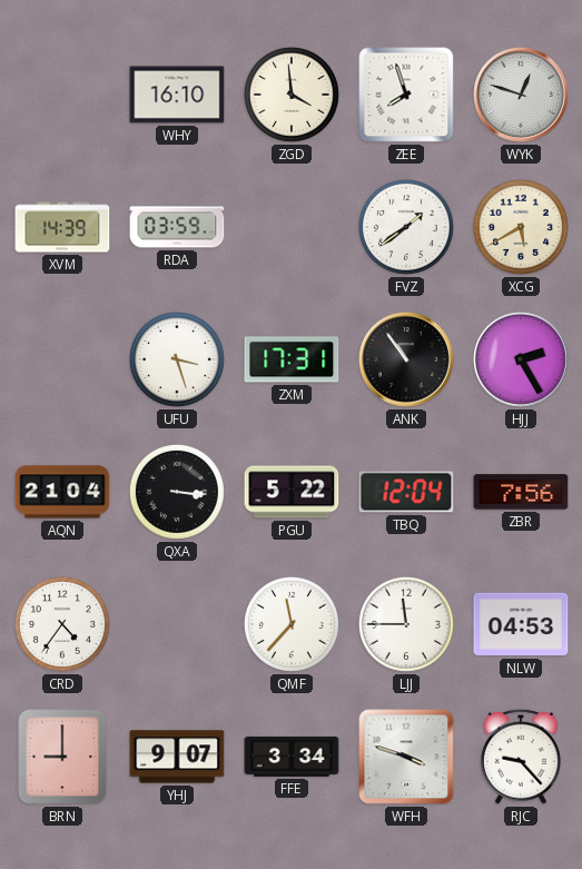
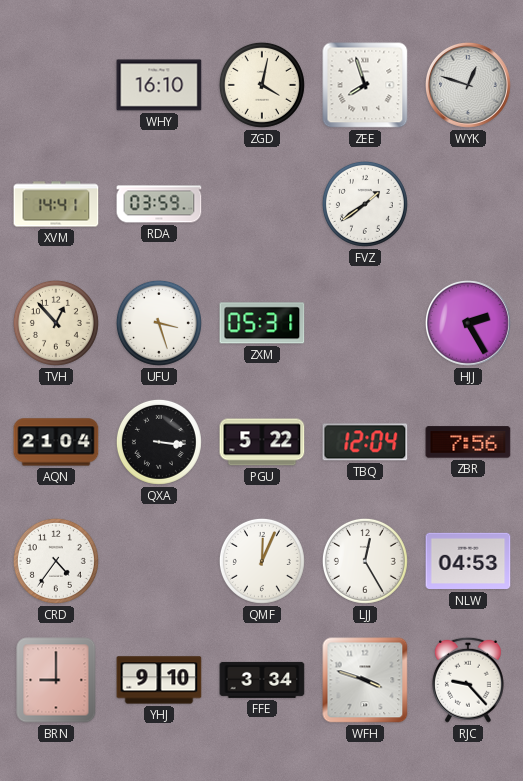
ZGD: 3:59 -> 4:02
XVM: 14:39 -> 14:41
XCG: 5:40 -> none
TVH: none -> 12:53
ZXM: 17:31 -> 05:31
ANK: 10:54 -> none
QMF: 11:37 -> 12:04
LJJ: 11:45 -> 12:25
YHJ: 9:07 -> 9:10
